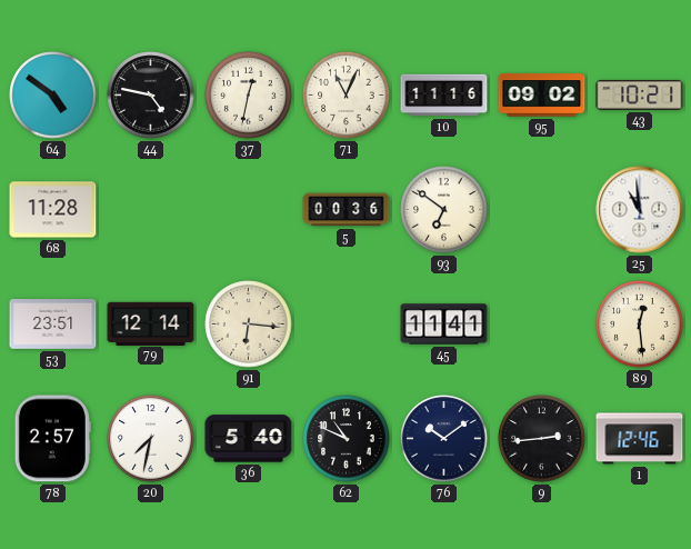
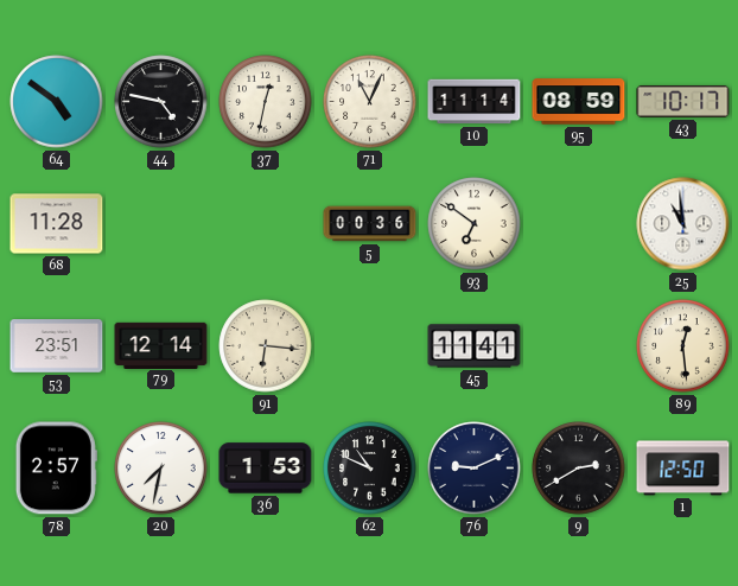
10: 11:16 -> 11:14
95: 09:02 -> 08:59
43: 10:21 -> 10:17
36: 5:40 -> 1:53
76: 10:09 -> 9:11
9: 2:44 -> 2:40
1: 12:46 -> 12:50
